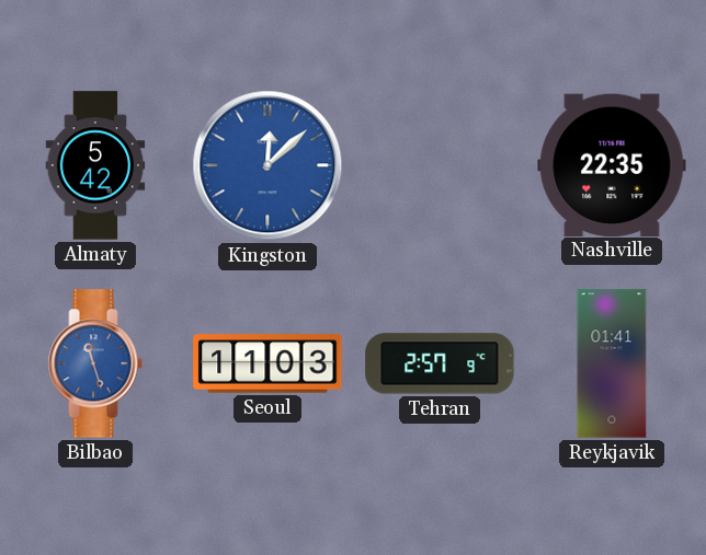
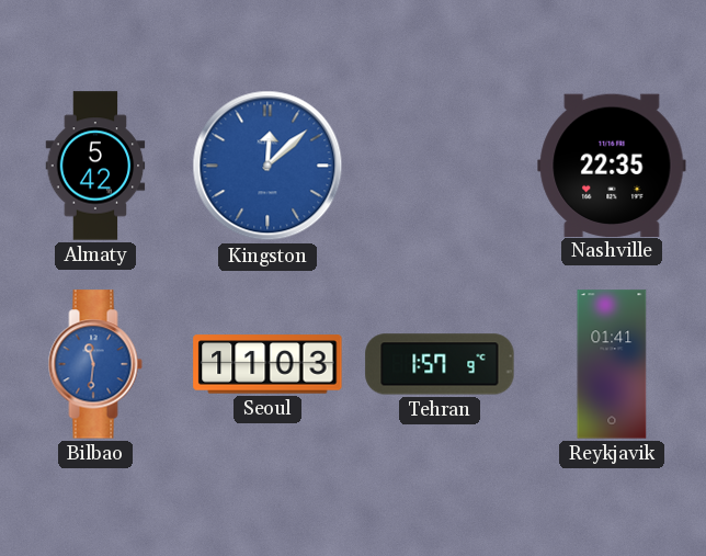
Bilbao: 11:27 -> 11:31
Tehran: 2:57 -> 1:57
